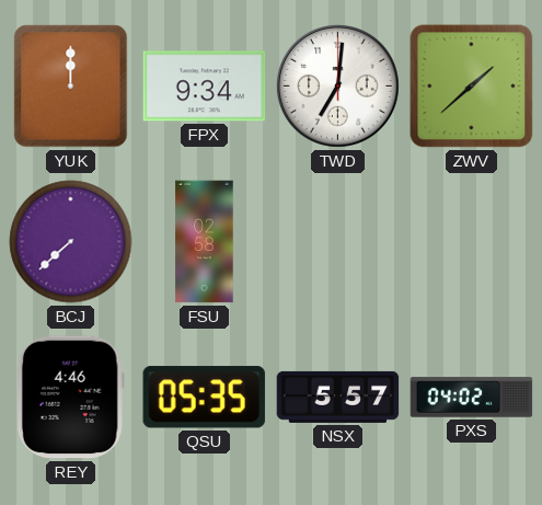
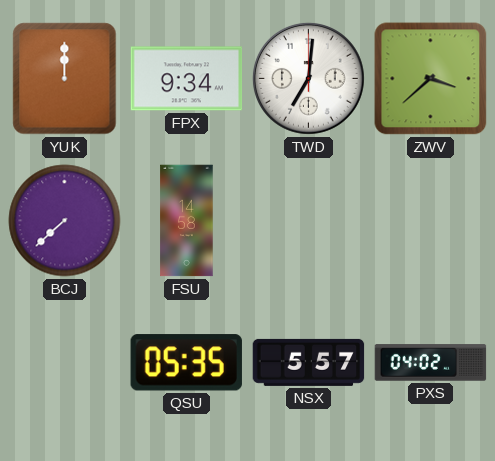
ZWV: 1:38 -> 3:38
FSU: 02:58 -> 14:58
REY: 4:46 -> none
